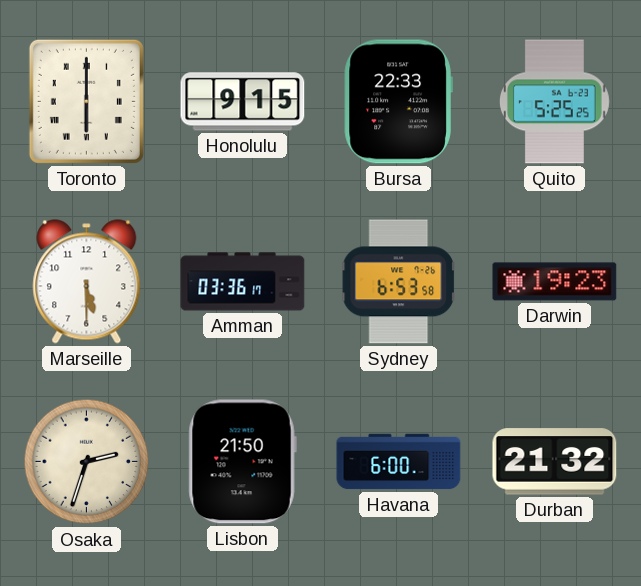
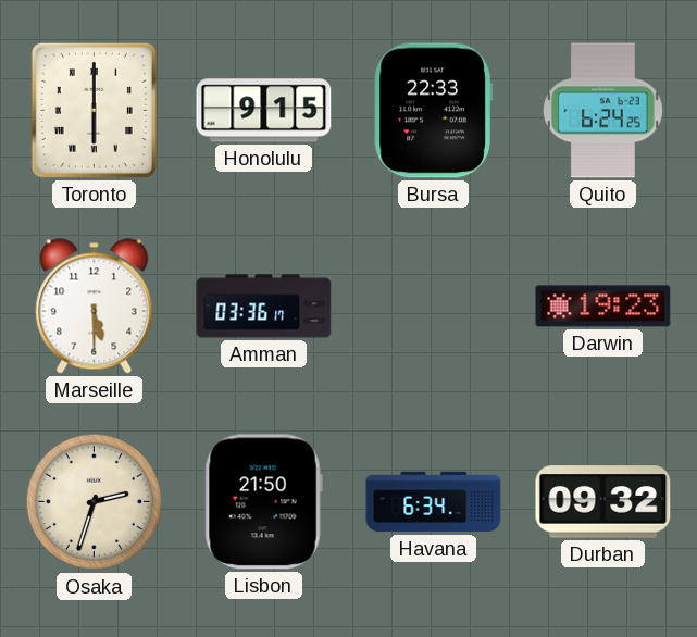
Quito: 5:25 -> 6:24
Sydney: 6:53 -> none
Havana: 6:00 -> 6:34
Durban: 21:32 -> 09:32
